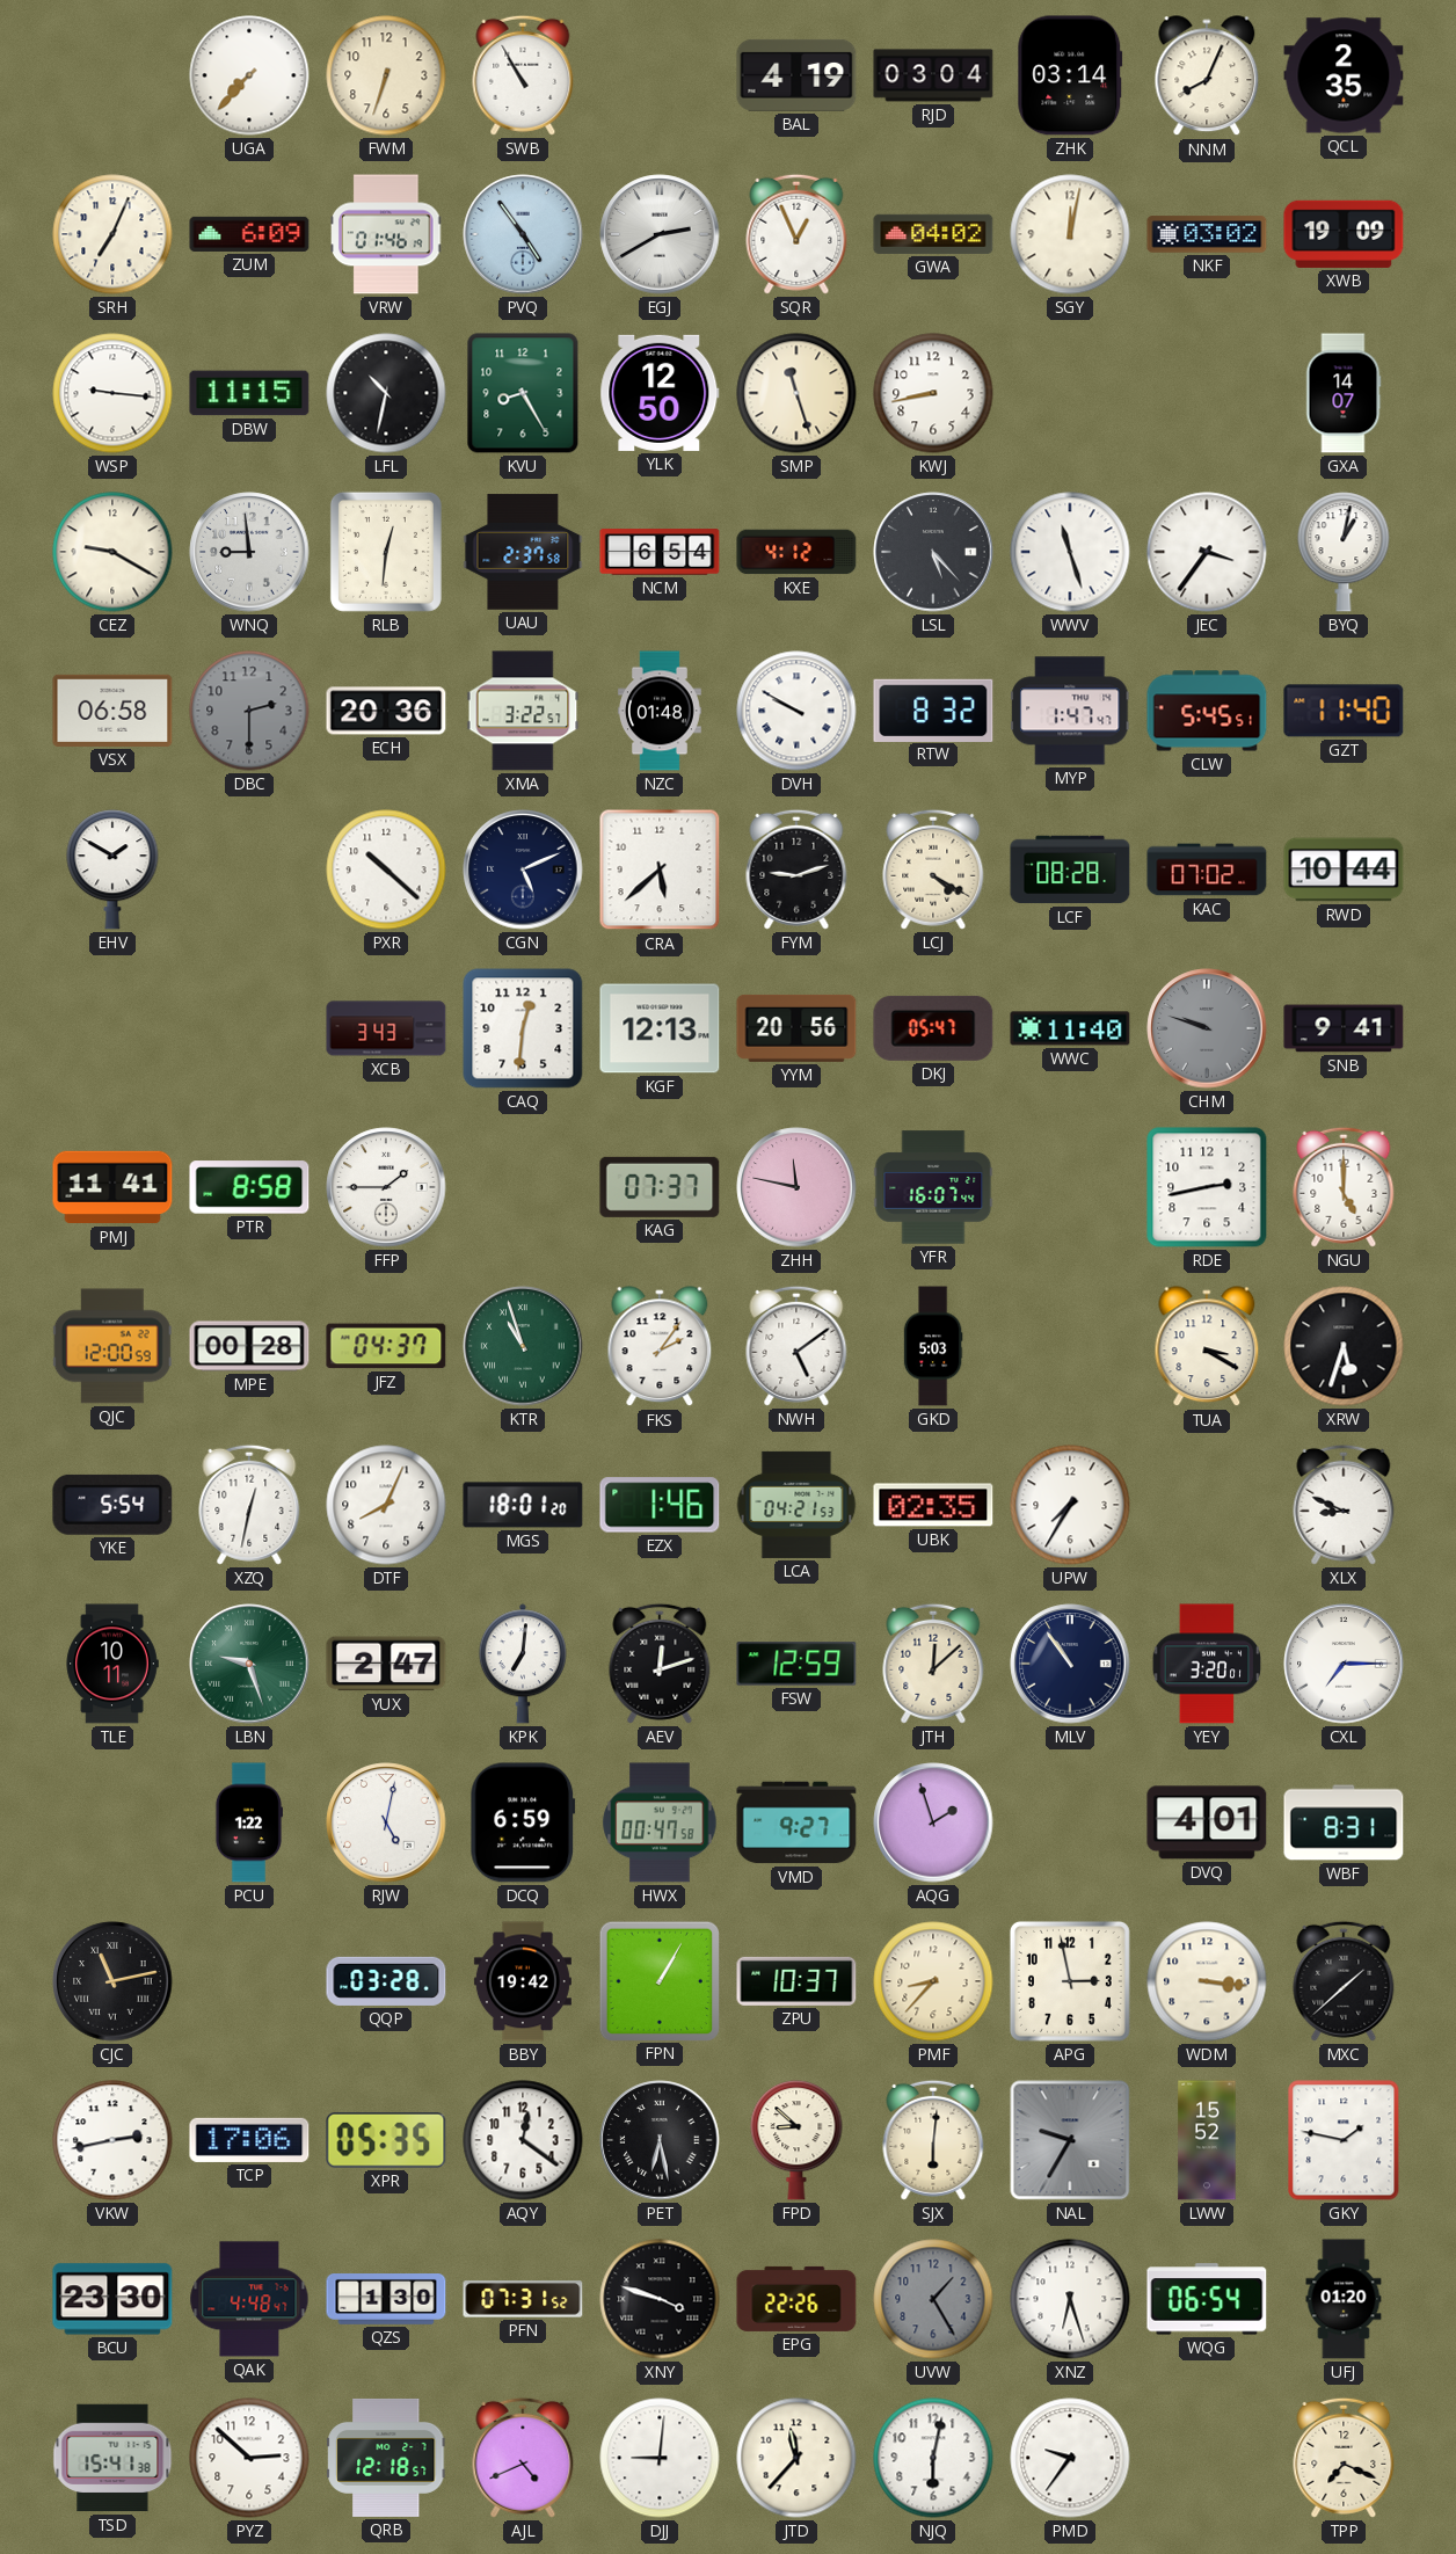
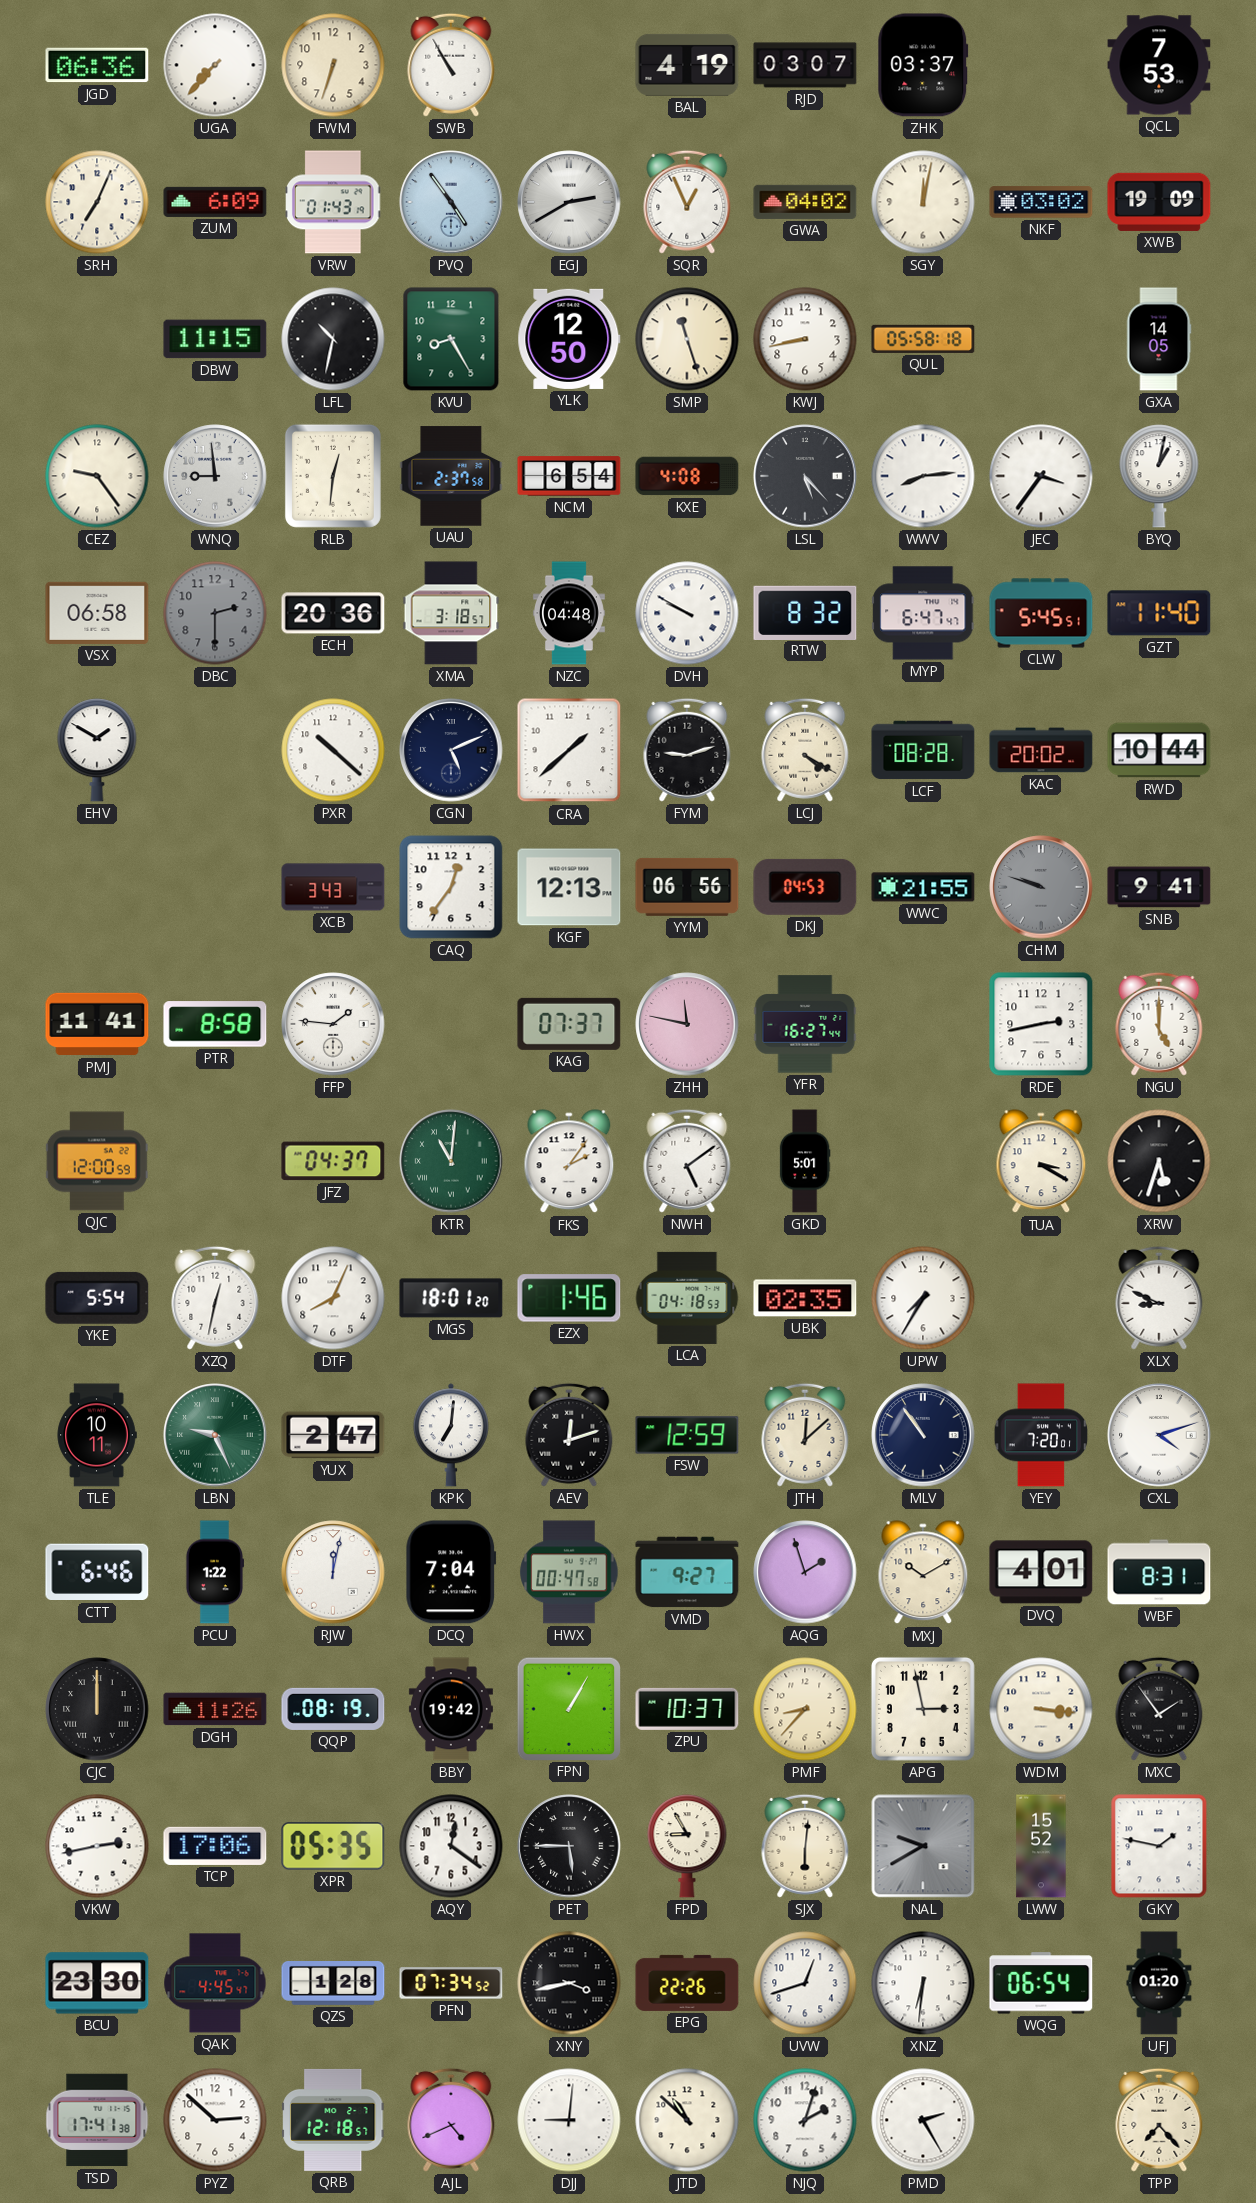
JGD: none -> 06:36
RJD: 03:04 -> 03:07
ZHK: 03:14 -> 03:37
NNM: 8:04 -> none
QCL: 2:35 -> 7:53
VRW: 01:46 -> 01:43
WSP: 9:16 -> none
QUL: none -> 05:58
GXA: 14:07 -> 14:05
CEZ: 9:20 -> 9:24
KXE: 4:12 -> 4:08
WWV: 11:27 -> 8:14
XMA: 3:22 -> 3:18
NZC: 01:48 -> 04:48
MYP: 1:47 -> 6:47
CRA: 5:38 -> 1:38
KAC: 07:02 -> 20:02
CAQ: 12:31 -> 12:36
YYM: 20:56 -> 06:56
DKJ: 05:47 -> 04:53
WWC: 11:40 -> 21:55
FFP: 1:45 -> 1:46
YFR: 16:07 -> 16:27
MPE: 00:28 -> none
KTR: 10:57 -> 11:01
GKD: 5:03 -> 5:01
LCA: 04:21 -> 04:18
LBN: 9:27 -> 9:26
YEY: 3:20 -> 7:20
CXL: 7:15 -> 4:12
CTT: none -> 6:46
RJW: 5:02 -> 12:02
DCQ: 6:59 -> 7:04
MXJ: none -> 10:10
CJC: 11:13 -> 12:00
DGH: none -> 11:26
QQP: 03:28 -> 08:19
MXC: 1:38 -> 1:54
PET: 6:28 -> 5:45
FPD: 8:52 -> 8:55
NAL: 9:35 -> 9:40
QAK: 4:48 -> 4:45
QZS: 1:30 -> 1:28
PFN: 07:31 -> 07:34
XNY: 3:48 -> 3:43
UVW: 1:25 -> 12:42
UVW dial: grey -> white
XNZ: 6:27 -> 6:31
TSD: 15:41 -> 17:41
JTD: 11:37 -> 10:52
NJQ: 6:02 -> 2:03
PMD: 9:36 -> 2:25
TPP: 7:19 -> 7:23
